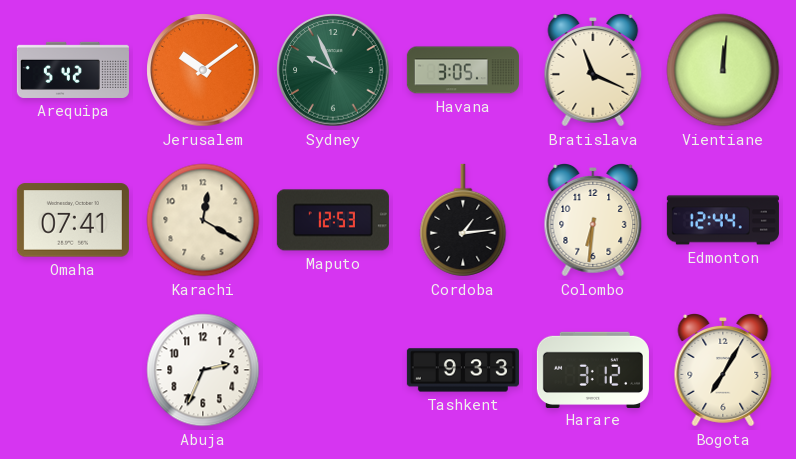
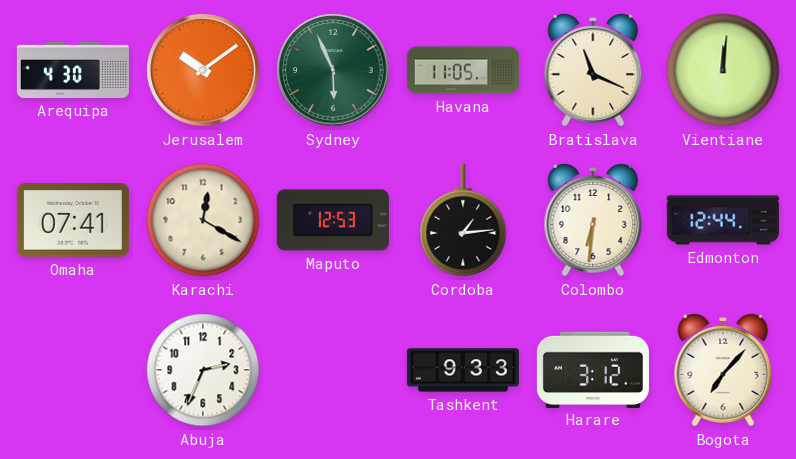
Arequipa: 5:42 -> 4:30
Sydney: 9:56 -> 5:56
Havana: 3:05 -> 11:05
Bogota: 7:05 -> 7:07
